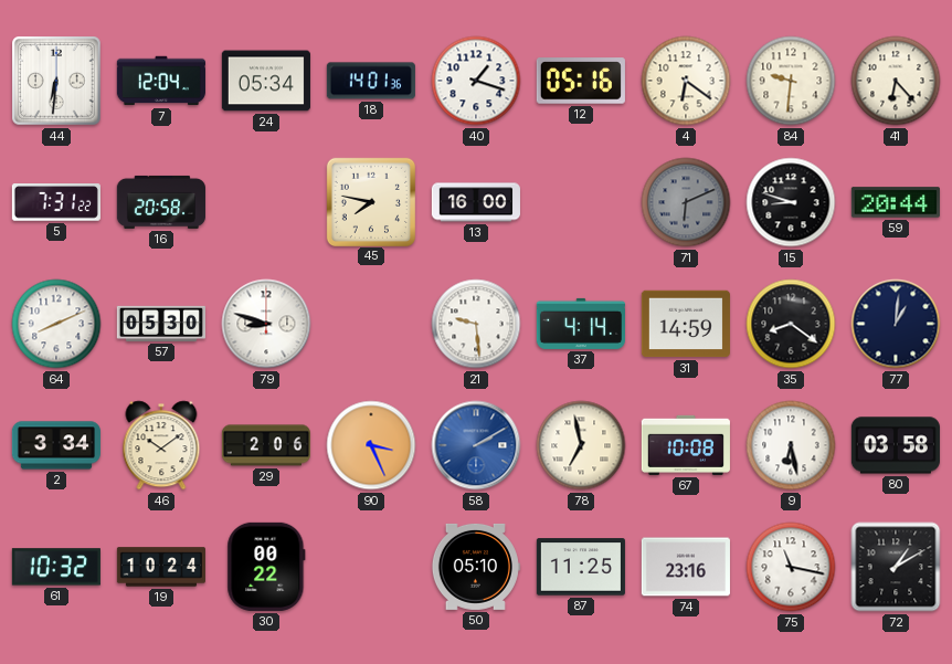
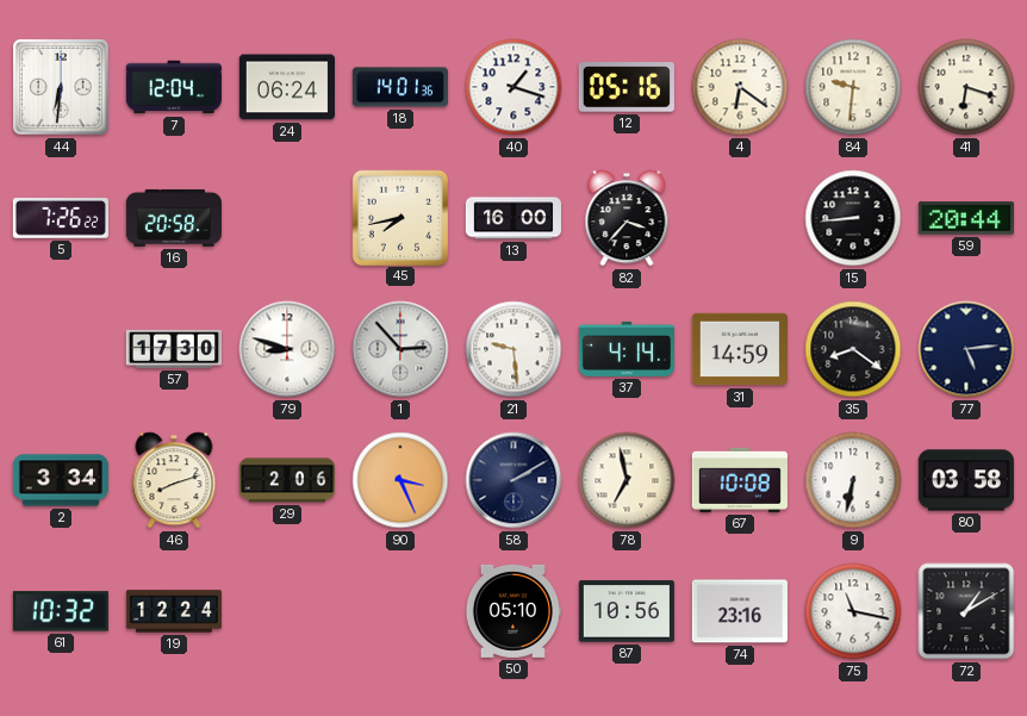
24: 05:34 -> 06:24
41: 6:23 -> 6:18
5: 7:31 -> 7:26
45: 7:47 -> 7:43
82: none -> 3:37
71: 6:11 -> none
15: 8:48 -> 8:44
64: 8:11 -> none
57: 05:30 -> 17:30
1: none -> 2:53
77: 1:01 -> 5:14
46: 10:09 -> 8:12
58 dial: blue -> navy
9: 6:28 -> 6:32
19: 10:24 -> 12:24
30: 00:22 -> none
87: 11:25 -> 10:56
